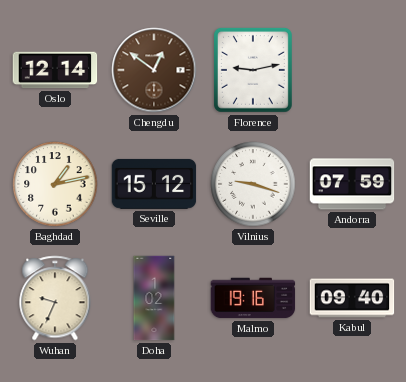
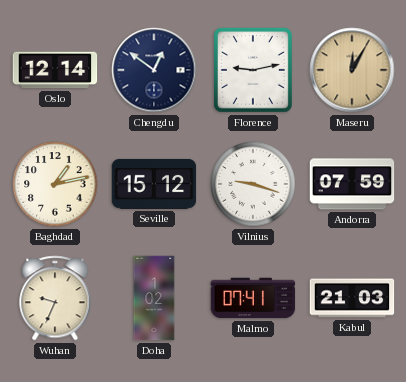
Chengdu dial: brown -> navy
Maseru: none -> 12:05
Malmo: 19:16 -> 07:41
Kabul: 09:40 -> 21:03
